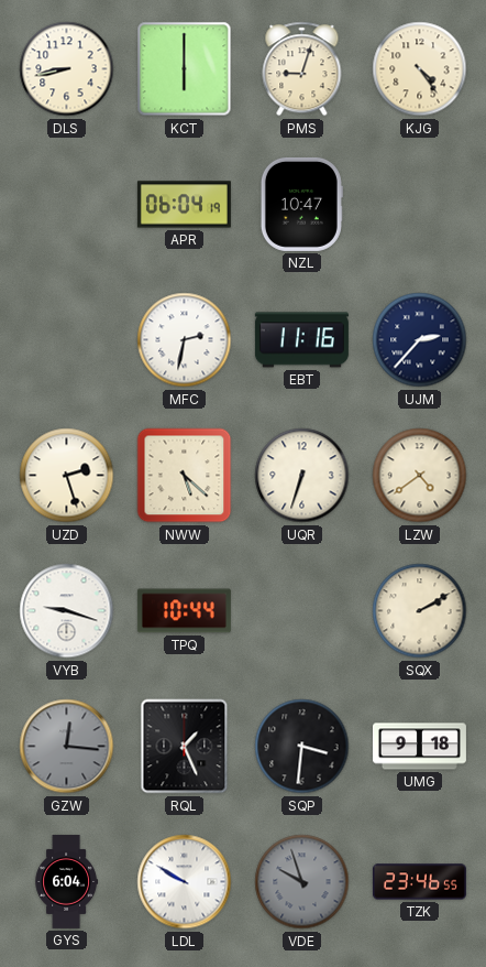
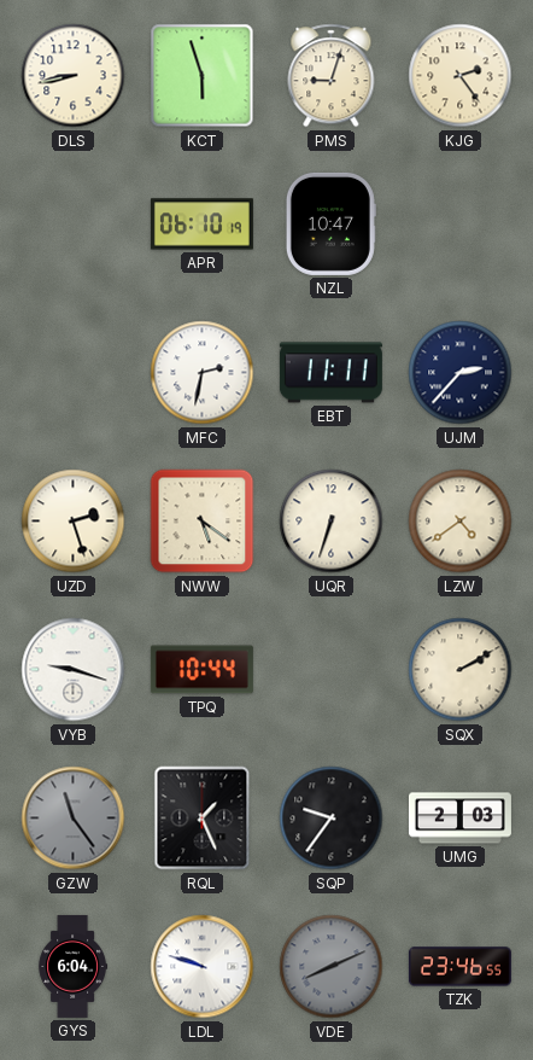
KCT: 6:00 -> 5:57
KJG: 4:24 -> 2:24
APR: 06:04 -> 06:10
EBT: 11:16 -> 11:11
NWW: 5:22 -> 5:21
GZW: 12:16 -> 11:24
SQP: 3:31 -> 9:36
UMG: 9:18 -> 2:03
LDL: 9:50 -> 9:48
VDE: 9:57 -> 8:11
